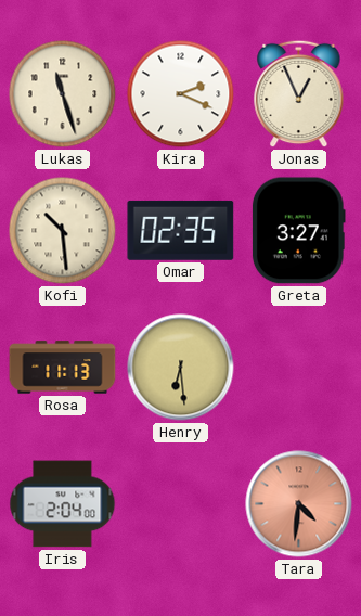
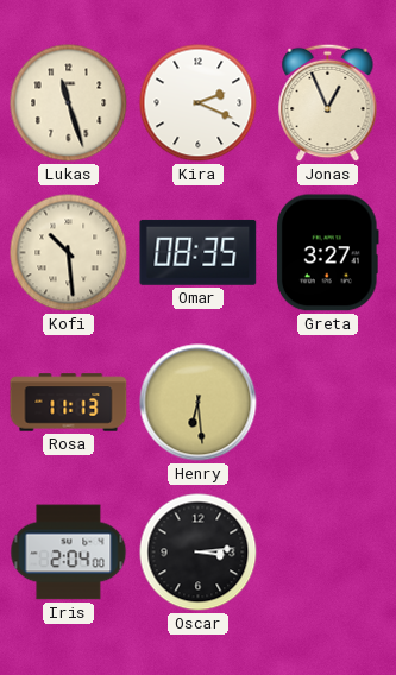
Omar: 02:35 -> 08:35
Oscar: none -> 3:14
Tara: 4:31 -> none
